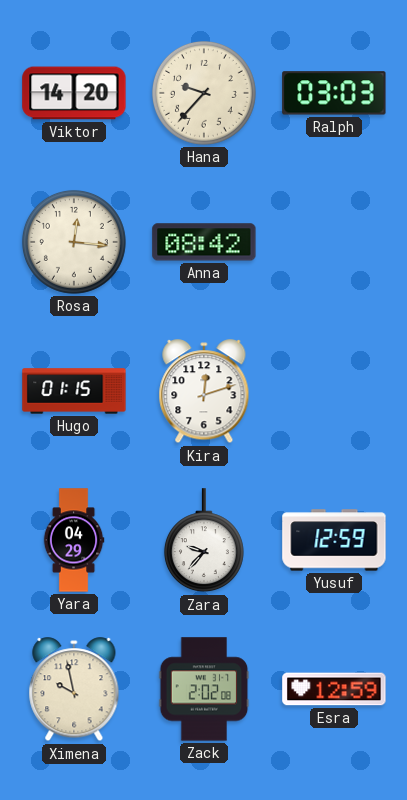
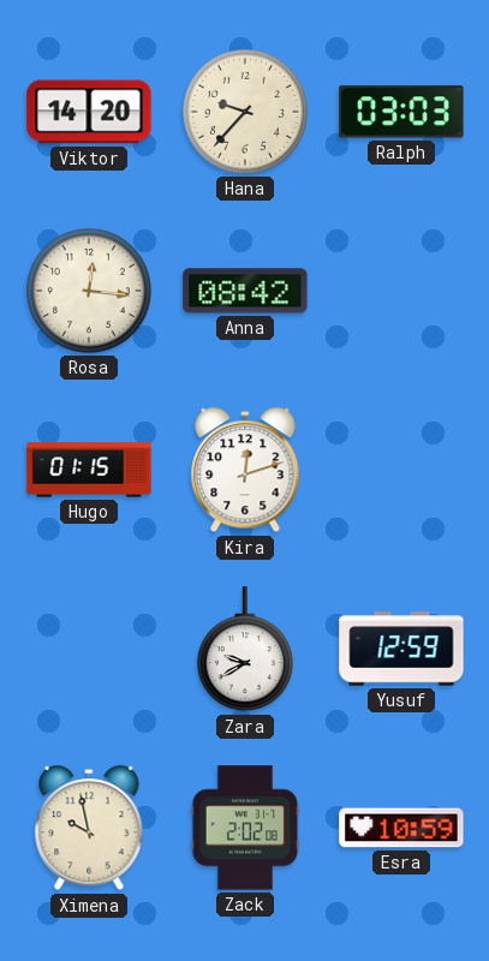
Yara: 04:29 -> none
Zara: 9:37 -> 9:40
Esra: 12:59 -> 10:59
